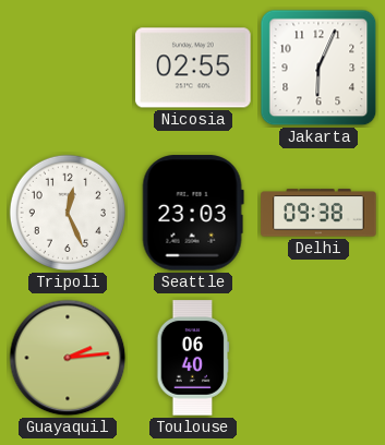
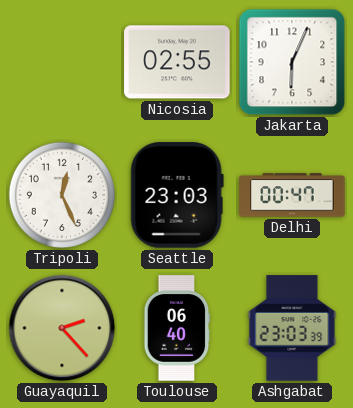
Delhi: 09:38 -> 00:47
Guayaquil: 2:14 -> 2:23
Ashgabat: none -> 23:03
